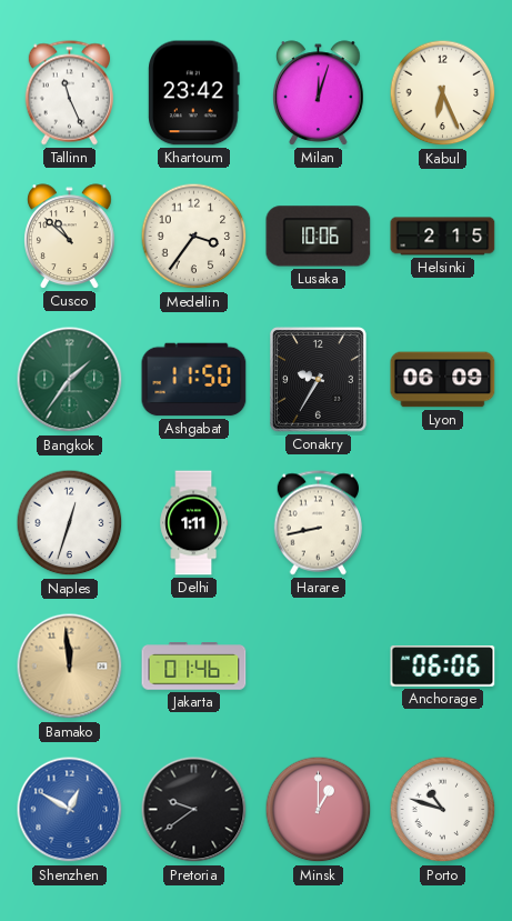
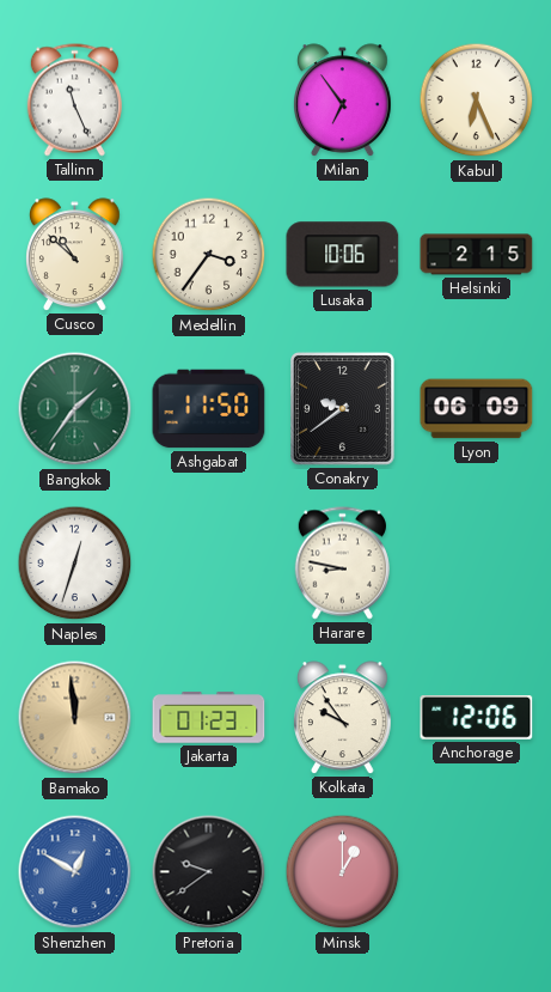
Khartoum: 23:42 -> none
Milan: 12:03 -> 6:54
Conakry: 9:35 -> 9:39
Delhi: 1:11 -> none
Harare: 8:43 -> 8:47
Jakarta: 01:46 -> 01:23
Kolkata: none -> 9:54
Anchorage: 06:06 -> 12:06
Porto: 10:48 -> none
